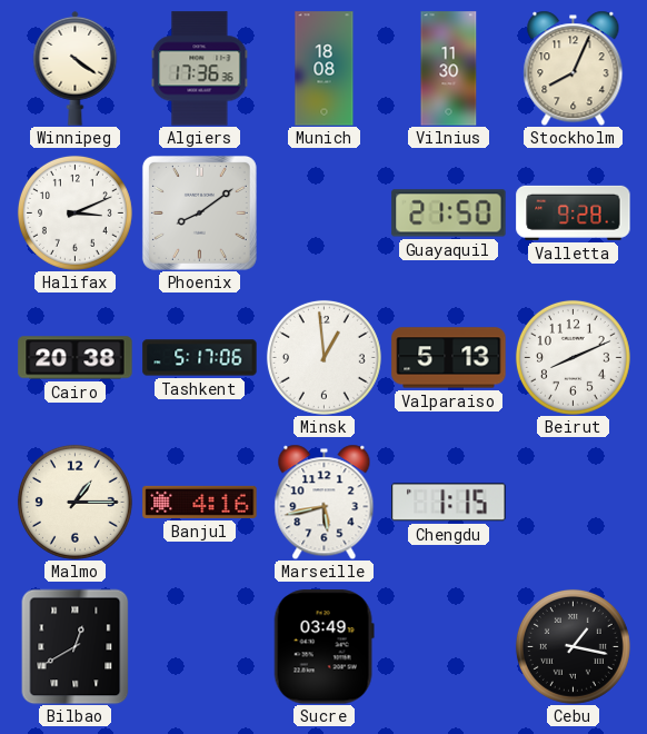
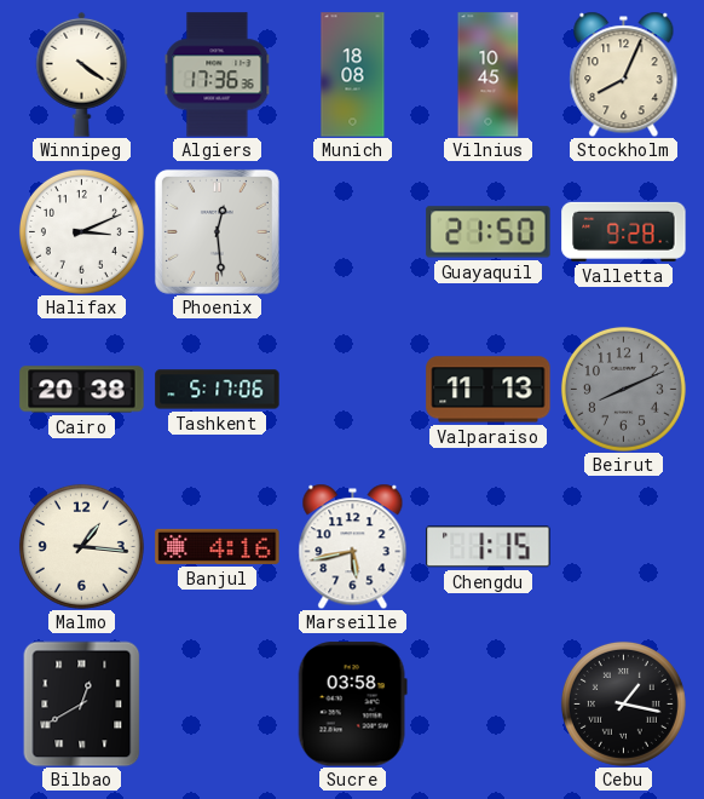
Vilnius: 11:30 -> 10:45
Phoenix: 8:09 -> 12:29
Minsk: 12:59 -> none
Valparaiso: 5:13 -> 11:13
Beirut dial: white -> grey
Malmo: 1:15 -> 1:16
Sucre: 03:49 -> 03:58
